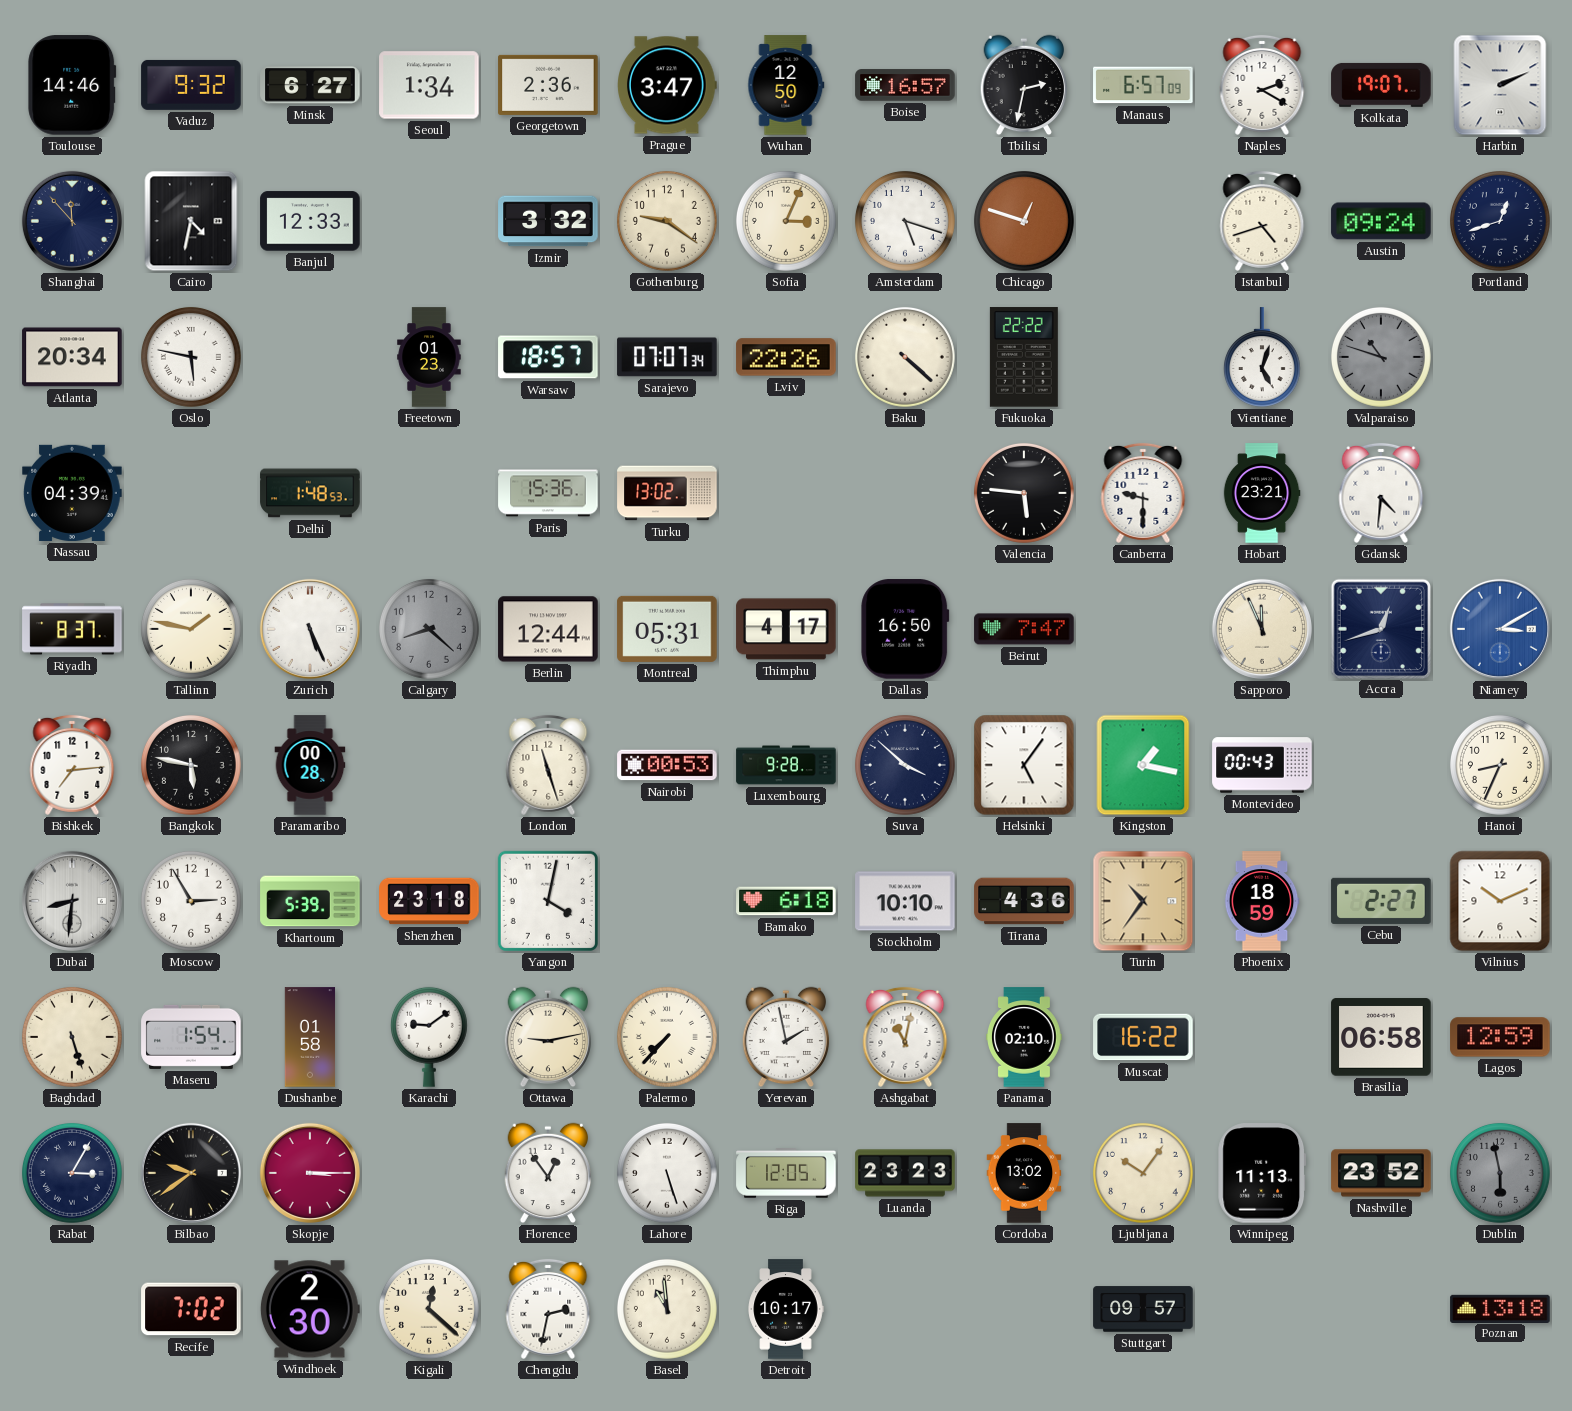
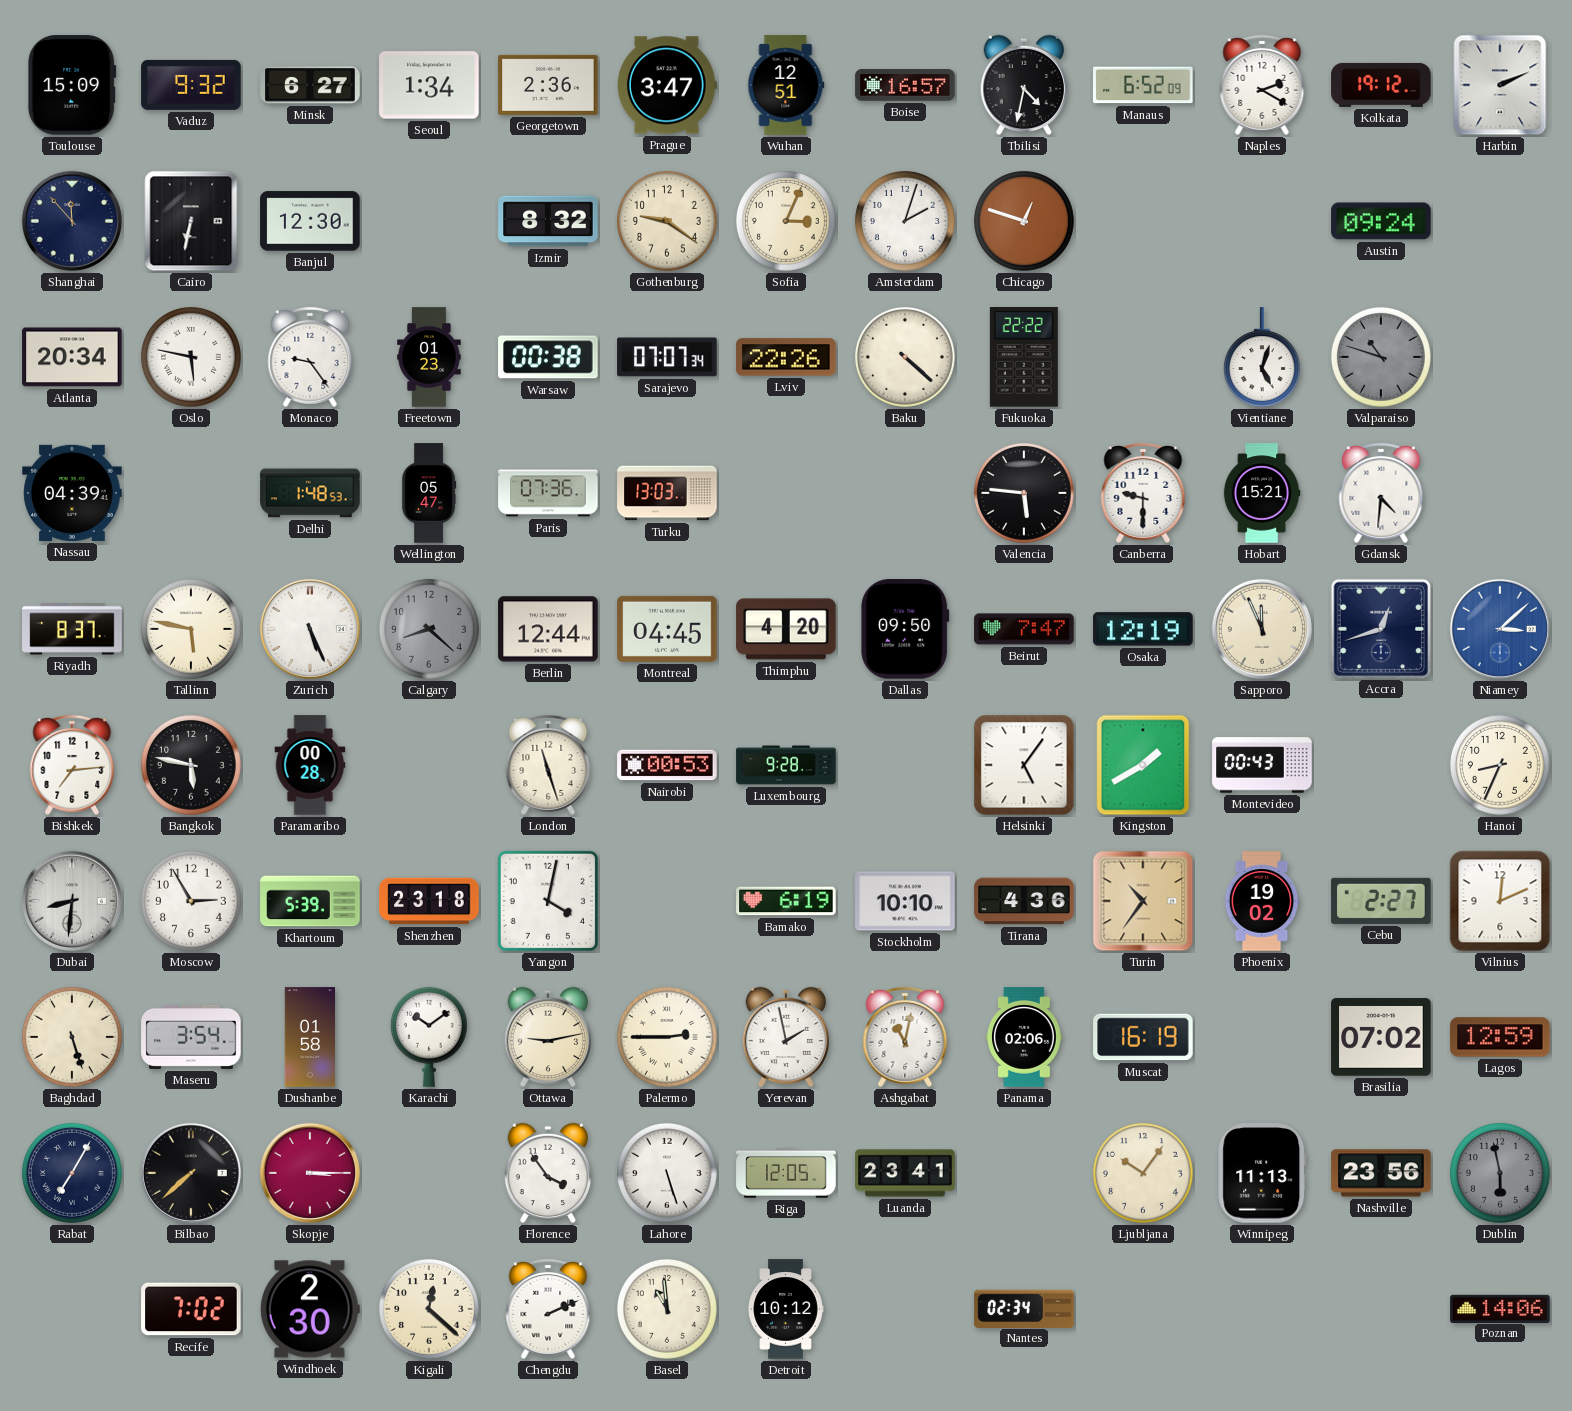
Toulouse: 14:46 -> 15:09
Wuhan: 12:50 -> 12:51
Tbilisi: 2:32 -> 4:32
Manaus: 6:57 -> 6:52
Kolkata: 19:07 -> 19:12
Cairo: 4:32 -> 6:32
Banjul: 12:33 -> 12:30
Izmir: 3:32 -> 8:32
Amsterdam: 5:18 -> 2:03
Istanbul: 4:42 -> none
Portland: 12:42 -> none
Monaco: none -> 9:24
Warsaw: 18:57 -> 00:38
Wellington: none -> 05:47
Paris: 15:36 -> 07:36
Turku: 13:02 -> 13:03
Hobart: 23:21 -> 15:21
Tallinn: 1:47 -> 5:47
Montreal: 05:31 -> 04:45
Thimphu: 4:17 -> 4:20
Dallas: 16:50 -> 09:50
Osaka: none -> 12:19
Niamey: 3:10 -> 3:08
Suva: 3:52 -> none
Kingston: 1:17 -> 1:40
Bamako: 6:18 -> 6:19
Phoenix: 18:59 -> 19:02
Vilnius: 10:11 -> 12:11
Maseru: 1:54 -> 3:54
Karachi: 9:09 -> 10:09
Palermo: 7:37 -> 2:45
Panama: 02:10 -> 02:06
Muscat: 16:22 -> 16:19
Brasilia: 06:58 -> 07:02
Rabat: 3:05 -> 7:05
Bilbao: 9:39 -> 7:38
Florence: 12:54 -> 3:54
Luanda: 23:23 -> 23:41
Cordoba: 13:02 -> none
Nashville: 23:52 -> 23:56
Chengdu: 2:32 -> 2:11
Detroit: 10:17 -> 10:12
Nantes: none -> 02:34
Stuttgart: 09:57 -> none
Poznan: 13:18 -> 14:06
